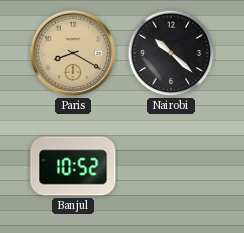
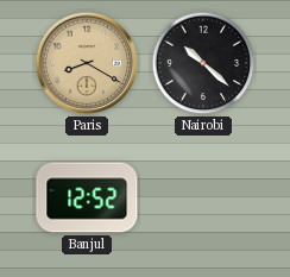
Banjul: 10:52 -> 12:52
